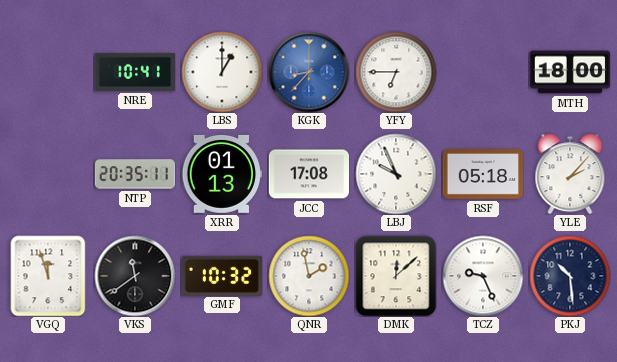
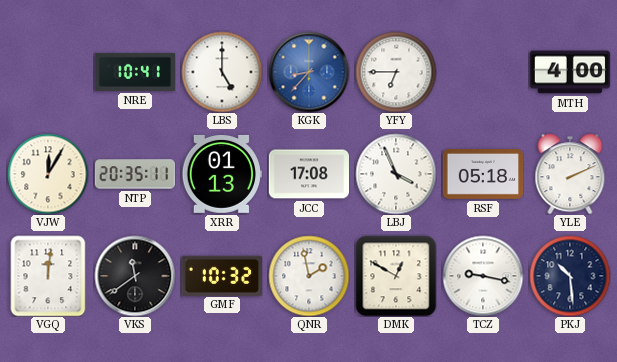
LBS: 1:00 -> 5:00
MTH: 18:00 -> 4:00
VJW: none -> 12:05
LBJ: 9:56 -> 3:56
YLE: 2:07 -> 2:11
VGQ: 11:57 -> 12:01
DMK: 12:08 -> 12:50
TCZ: 9:26 -> 9:17
